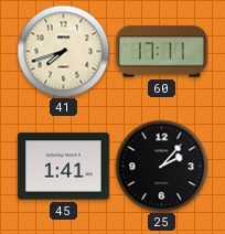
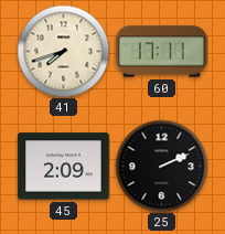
45: 1:41 -> 2:09
25: 2:07 -> 2:11
